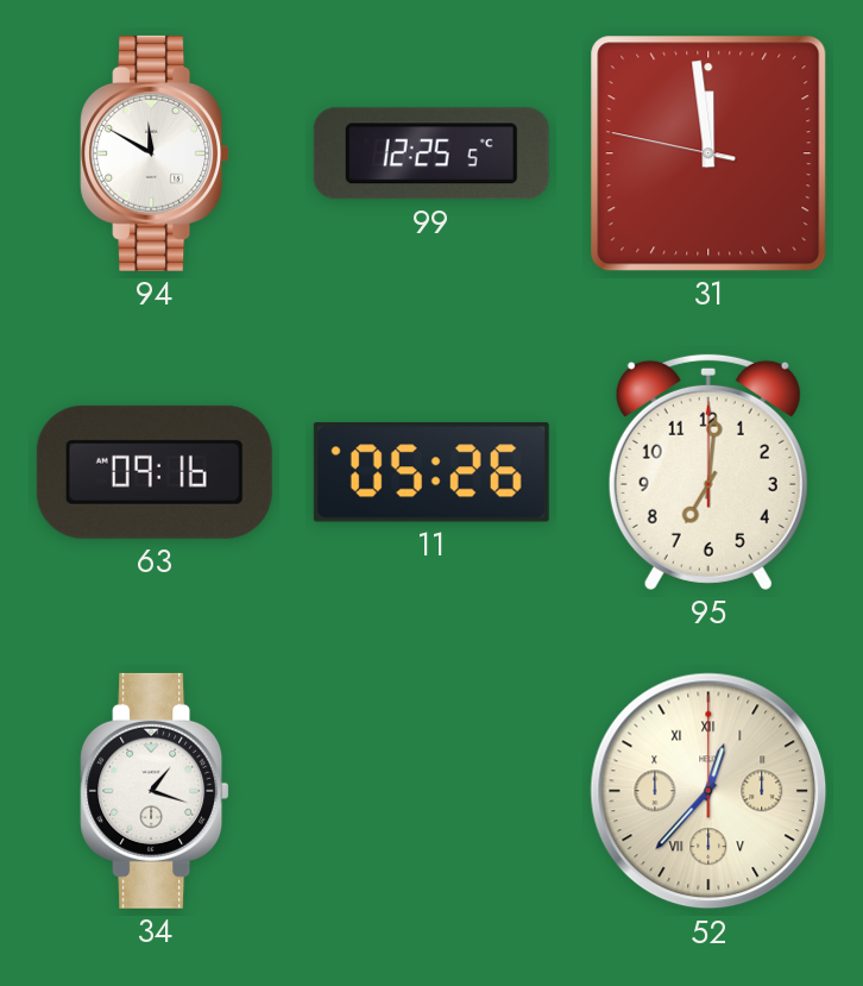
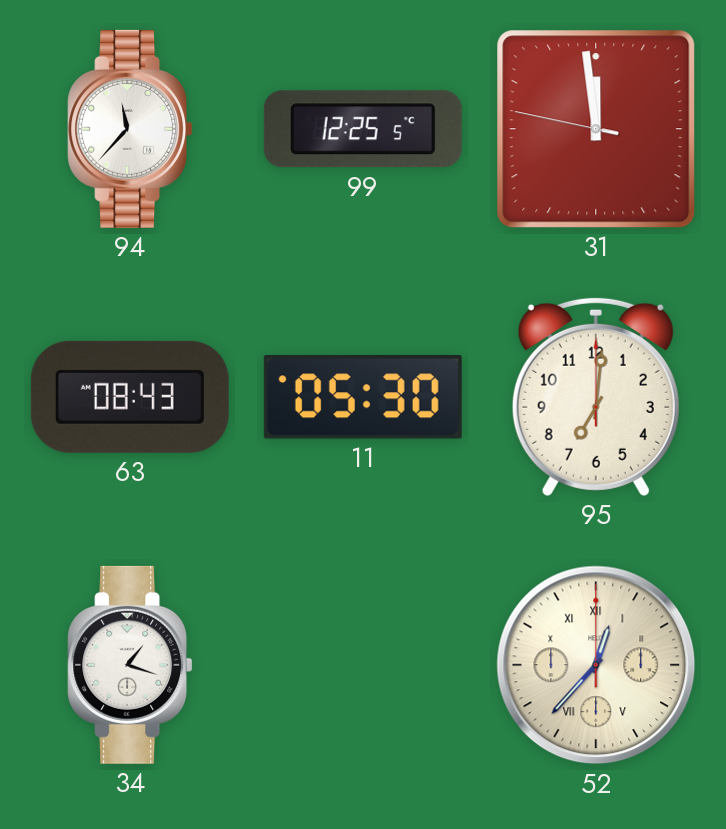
94: 11:50 -> 11:37
63: 09:16 -> 08:43
11: 05:26 -> 05:30
